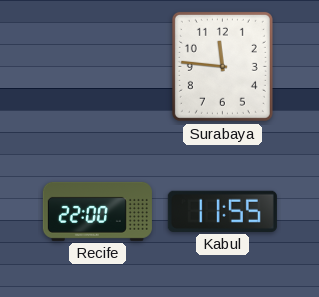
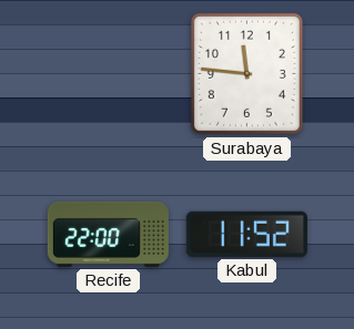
Kabul: 11:55 -> 11:52
